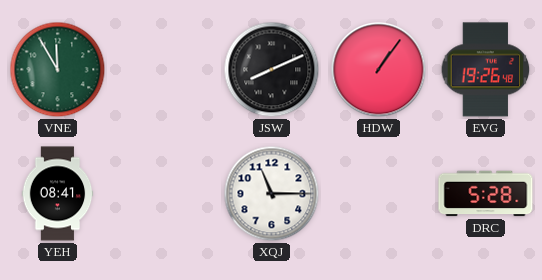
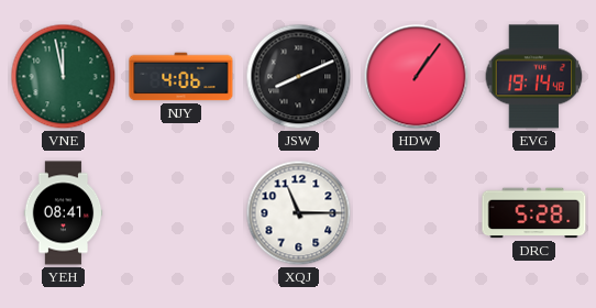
VNE: 11:55 -> 11:58
NJY: none -> 4:06
EVG: 19:26 -> 19:14
